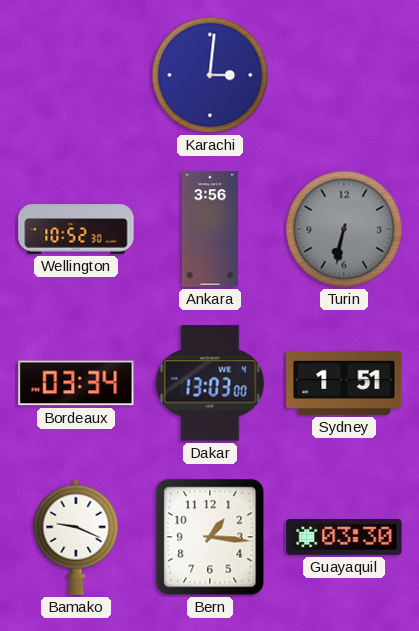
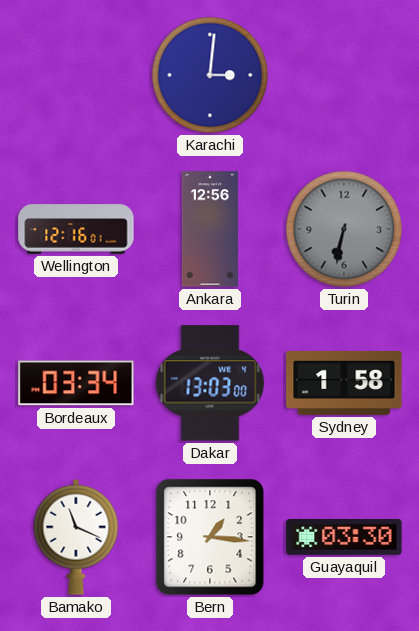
Wellington: 10:52 -> 12:16
Ankara: 3:56 -> 12:56
Sydney: 1:51 -> 1:58
Bamako: 9:19 -> 11:19
